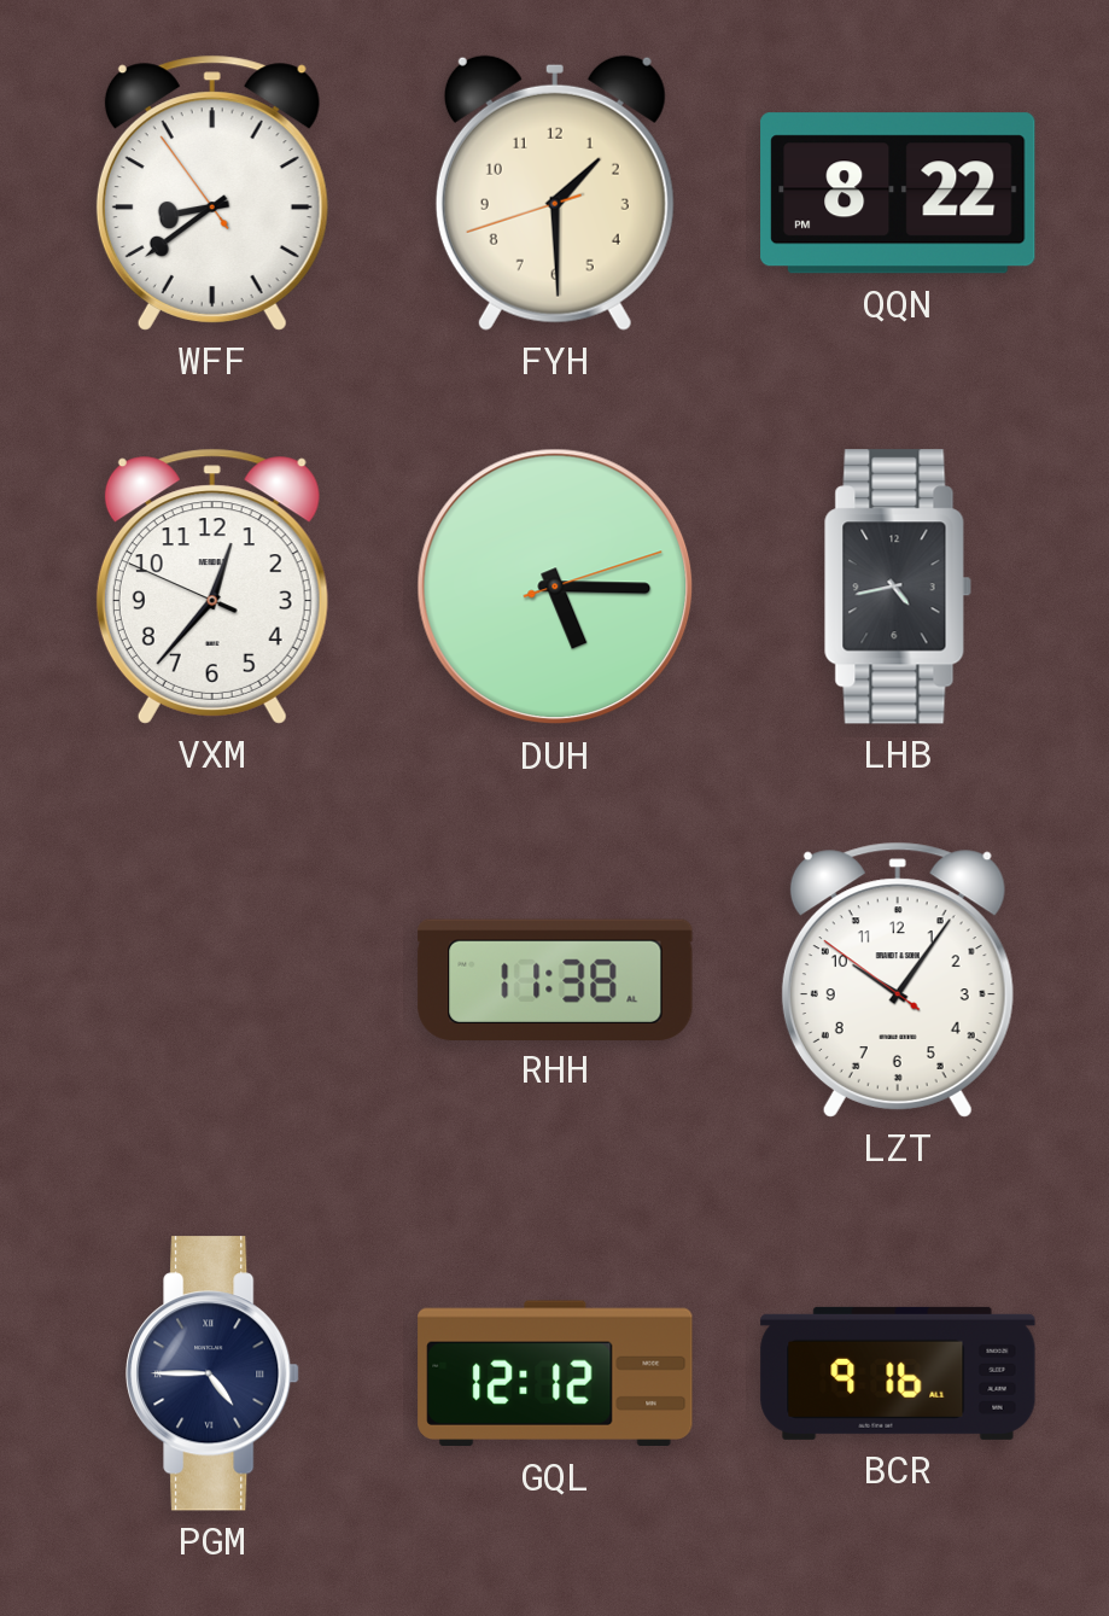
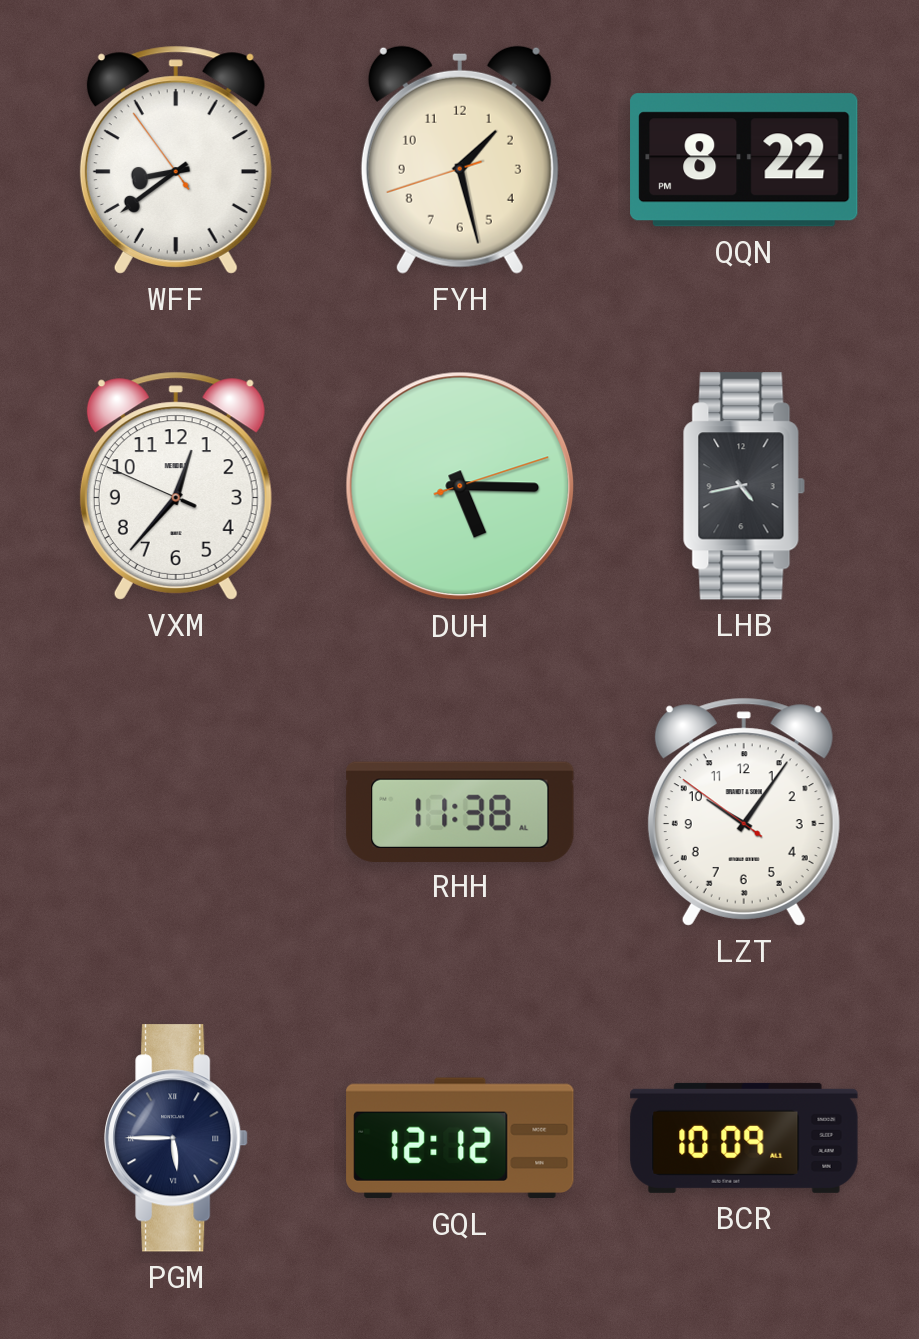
FYH: 1:29 -> 1:27
PGM: 4:45 -> 5:45
BCR: 9:16 -> 10:09
